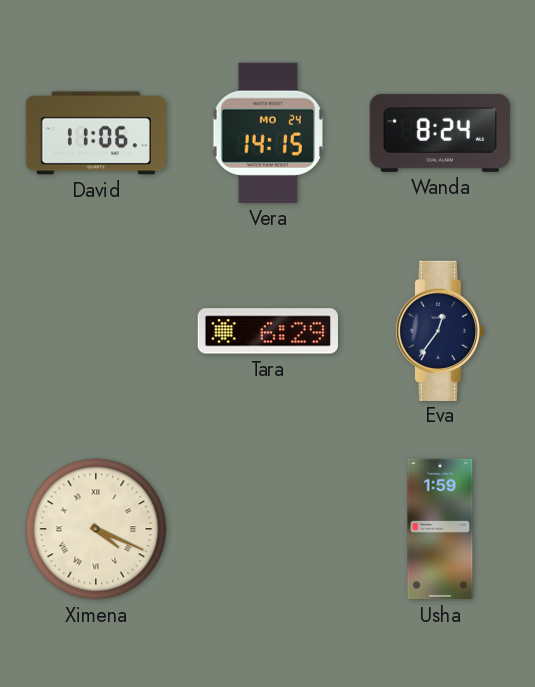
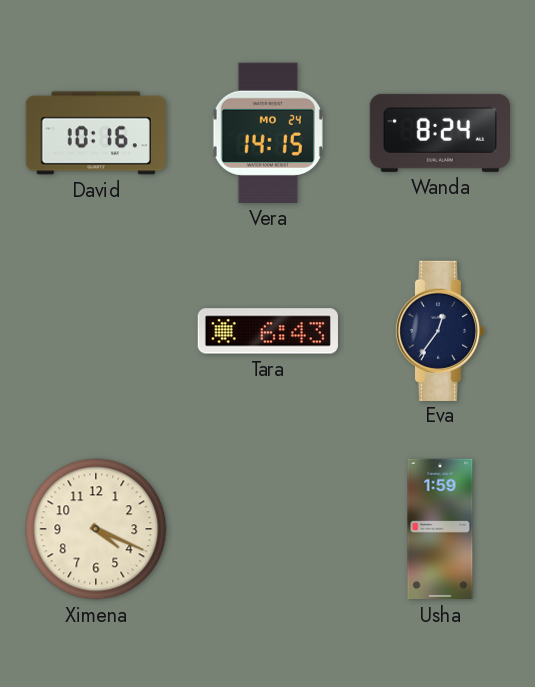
David: 11:06 -> 10:16
Tara: 6:29 -> 6:43
Ximena numerals: Roman -> Arabic
